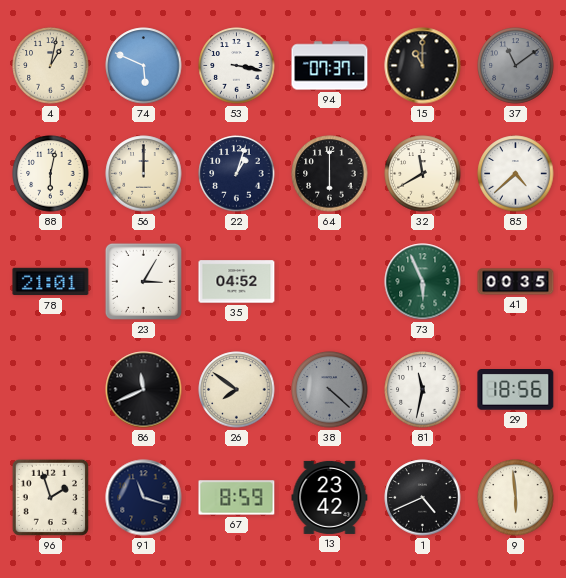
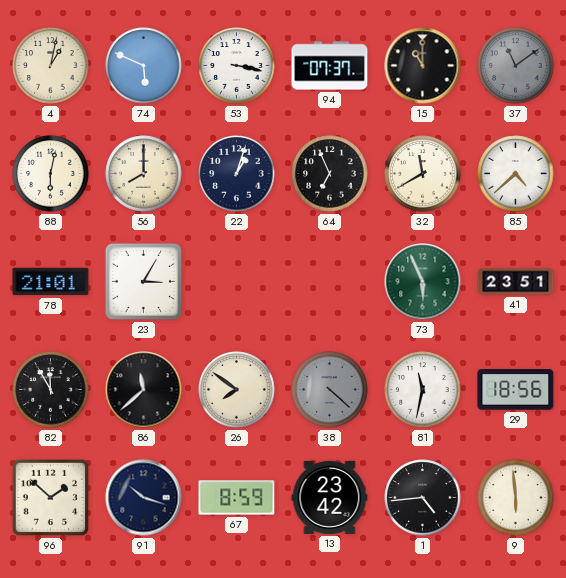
56: 12:00 -> 8:00
64: 6:00 -> 6:56
35: 04:52 -> none
41: 00:35 -> 23:51
82: none -> 11:55
86: 11:41 -> 11:38
96: 1:57 -> 1:52
91: 11:18 -> 10:18
1: 4:41 -> 4:44
